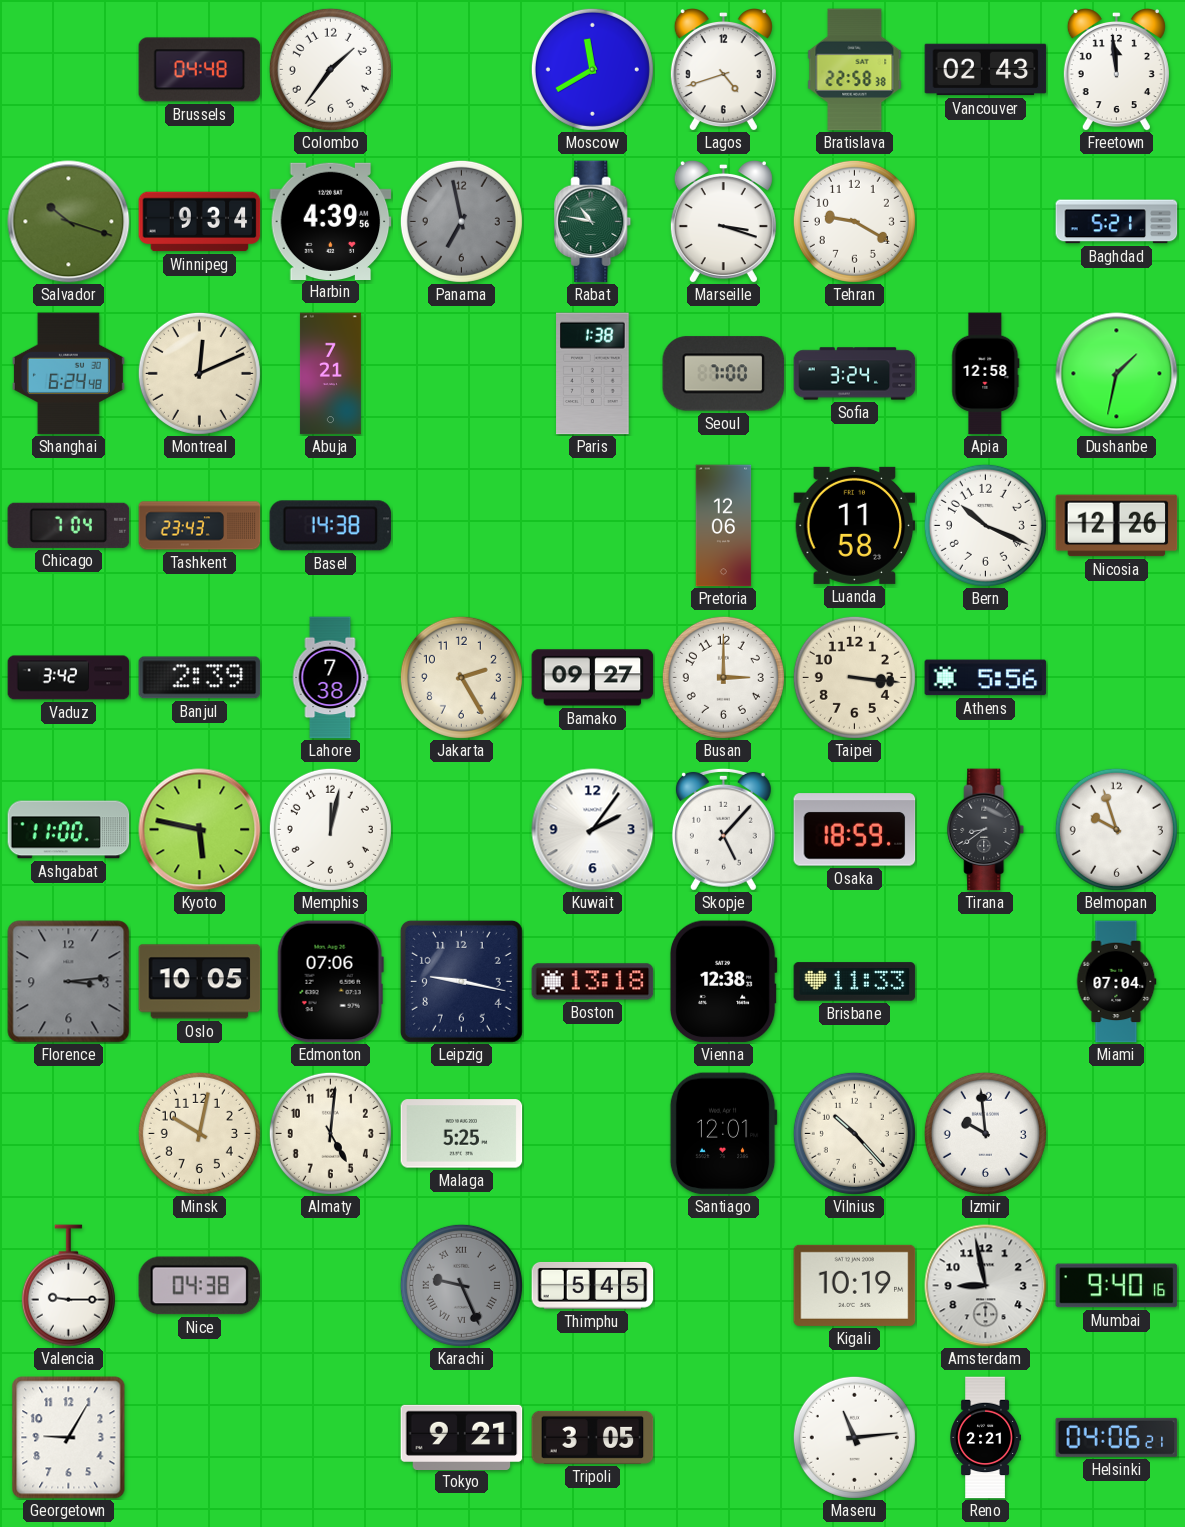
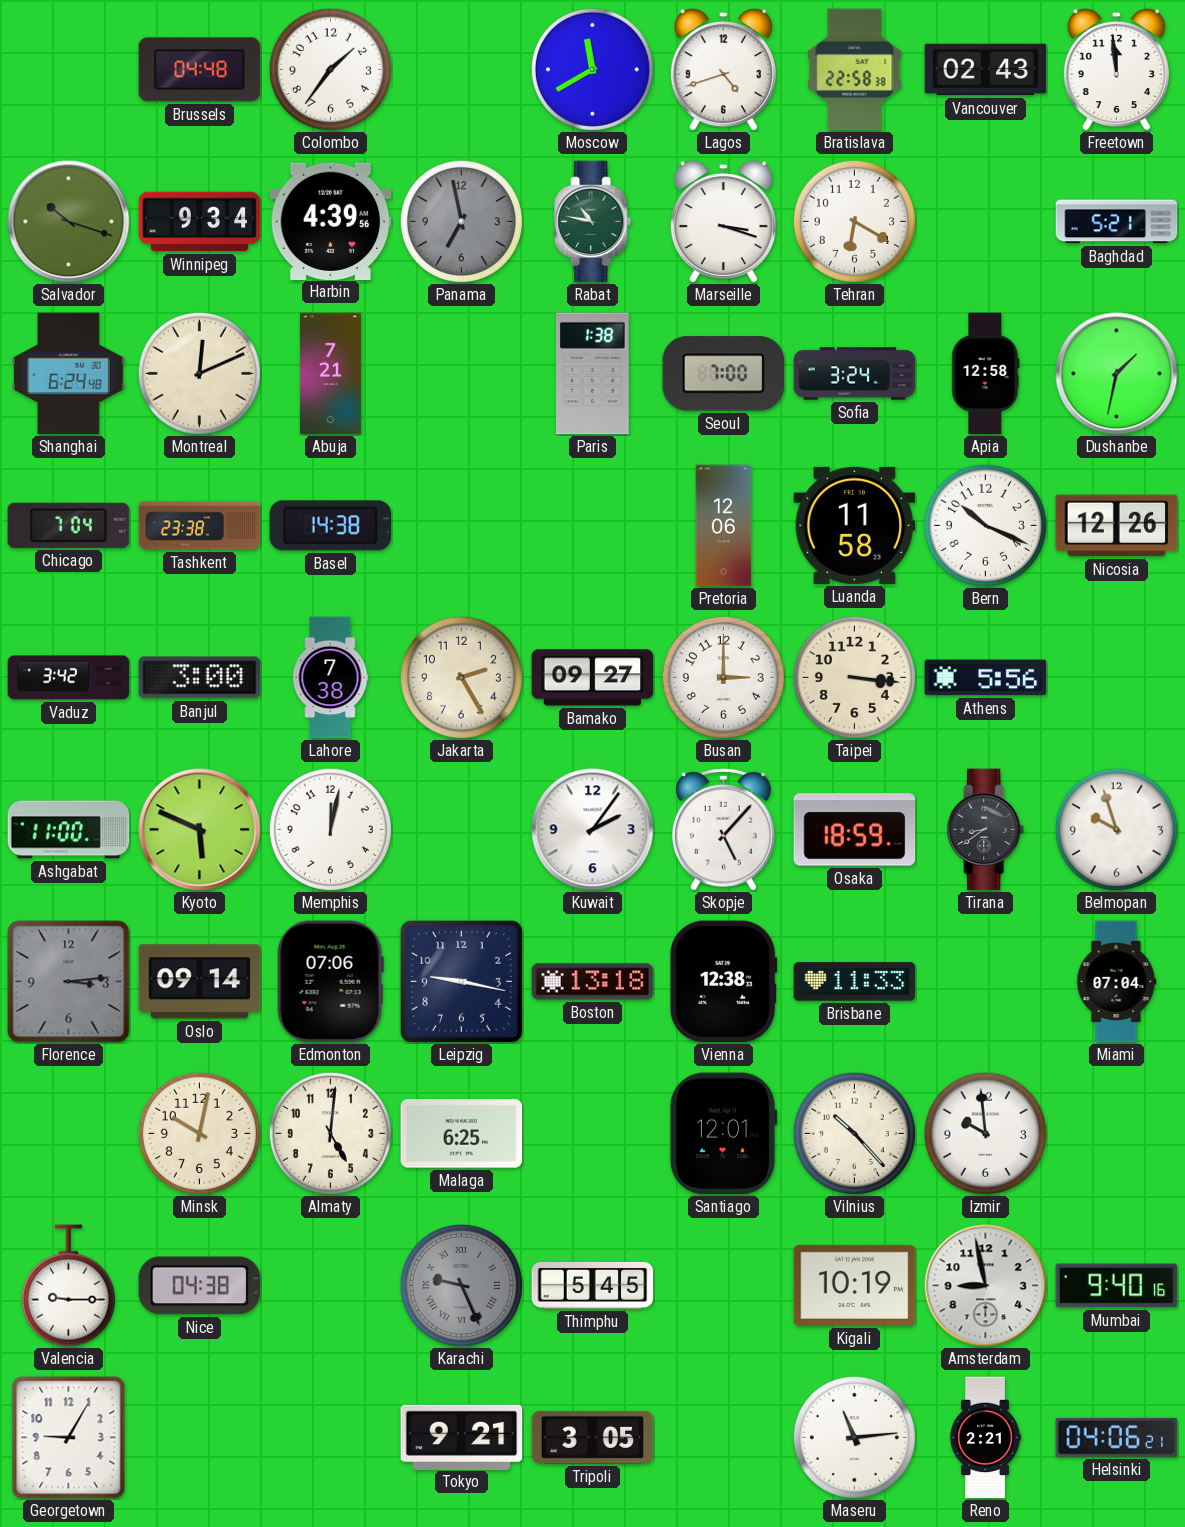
Tehran: 9:20 -> 6:20
Tashkent: 23:43 -> 23:38
Banjul: 2:39 -> 3:00
Kyoto: 5:47 -> 5:49
Oslo: 10:05 -> 09:14
Malaga: 5:25 -> 6:25
